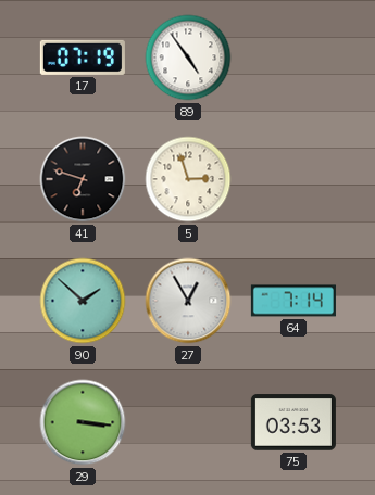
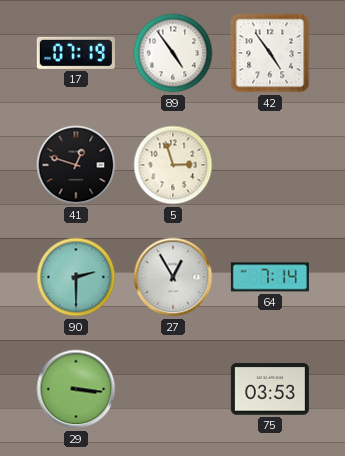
42: none -> 4:54
41: 6:48 -> 12:48
90: 1:52 -> 2:30
